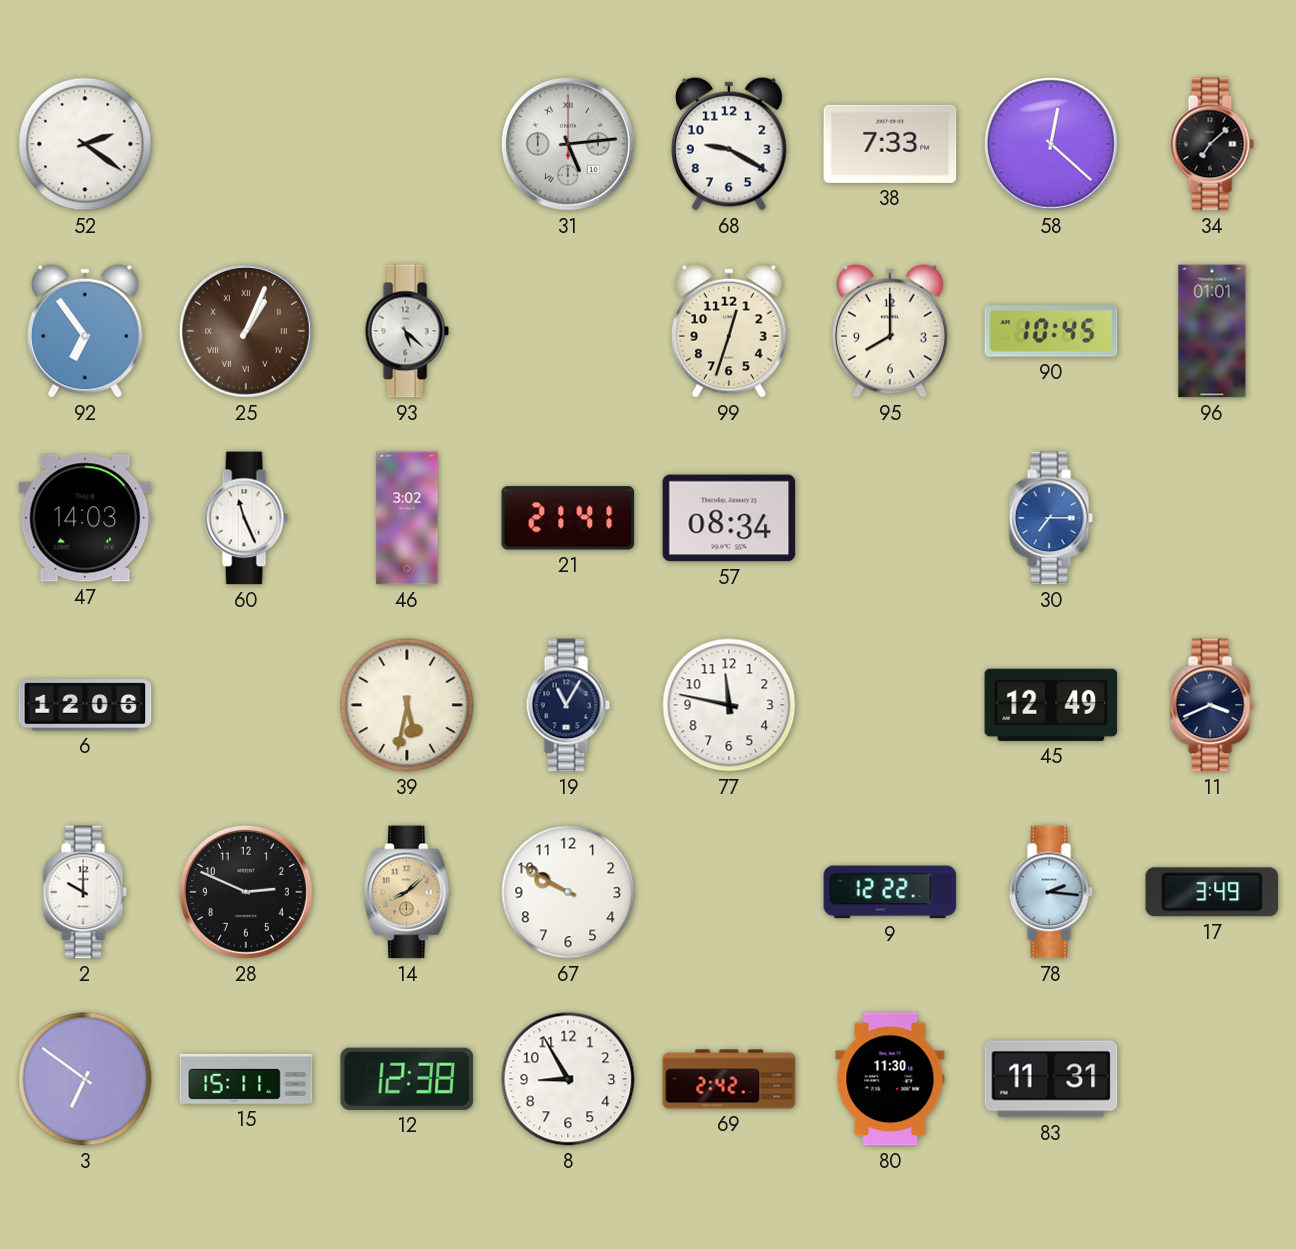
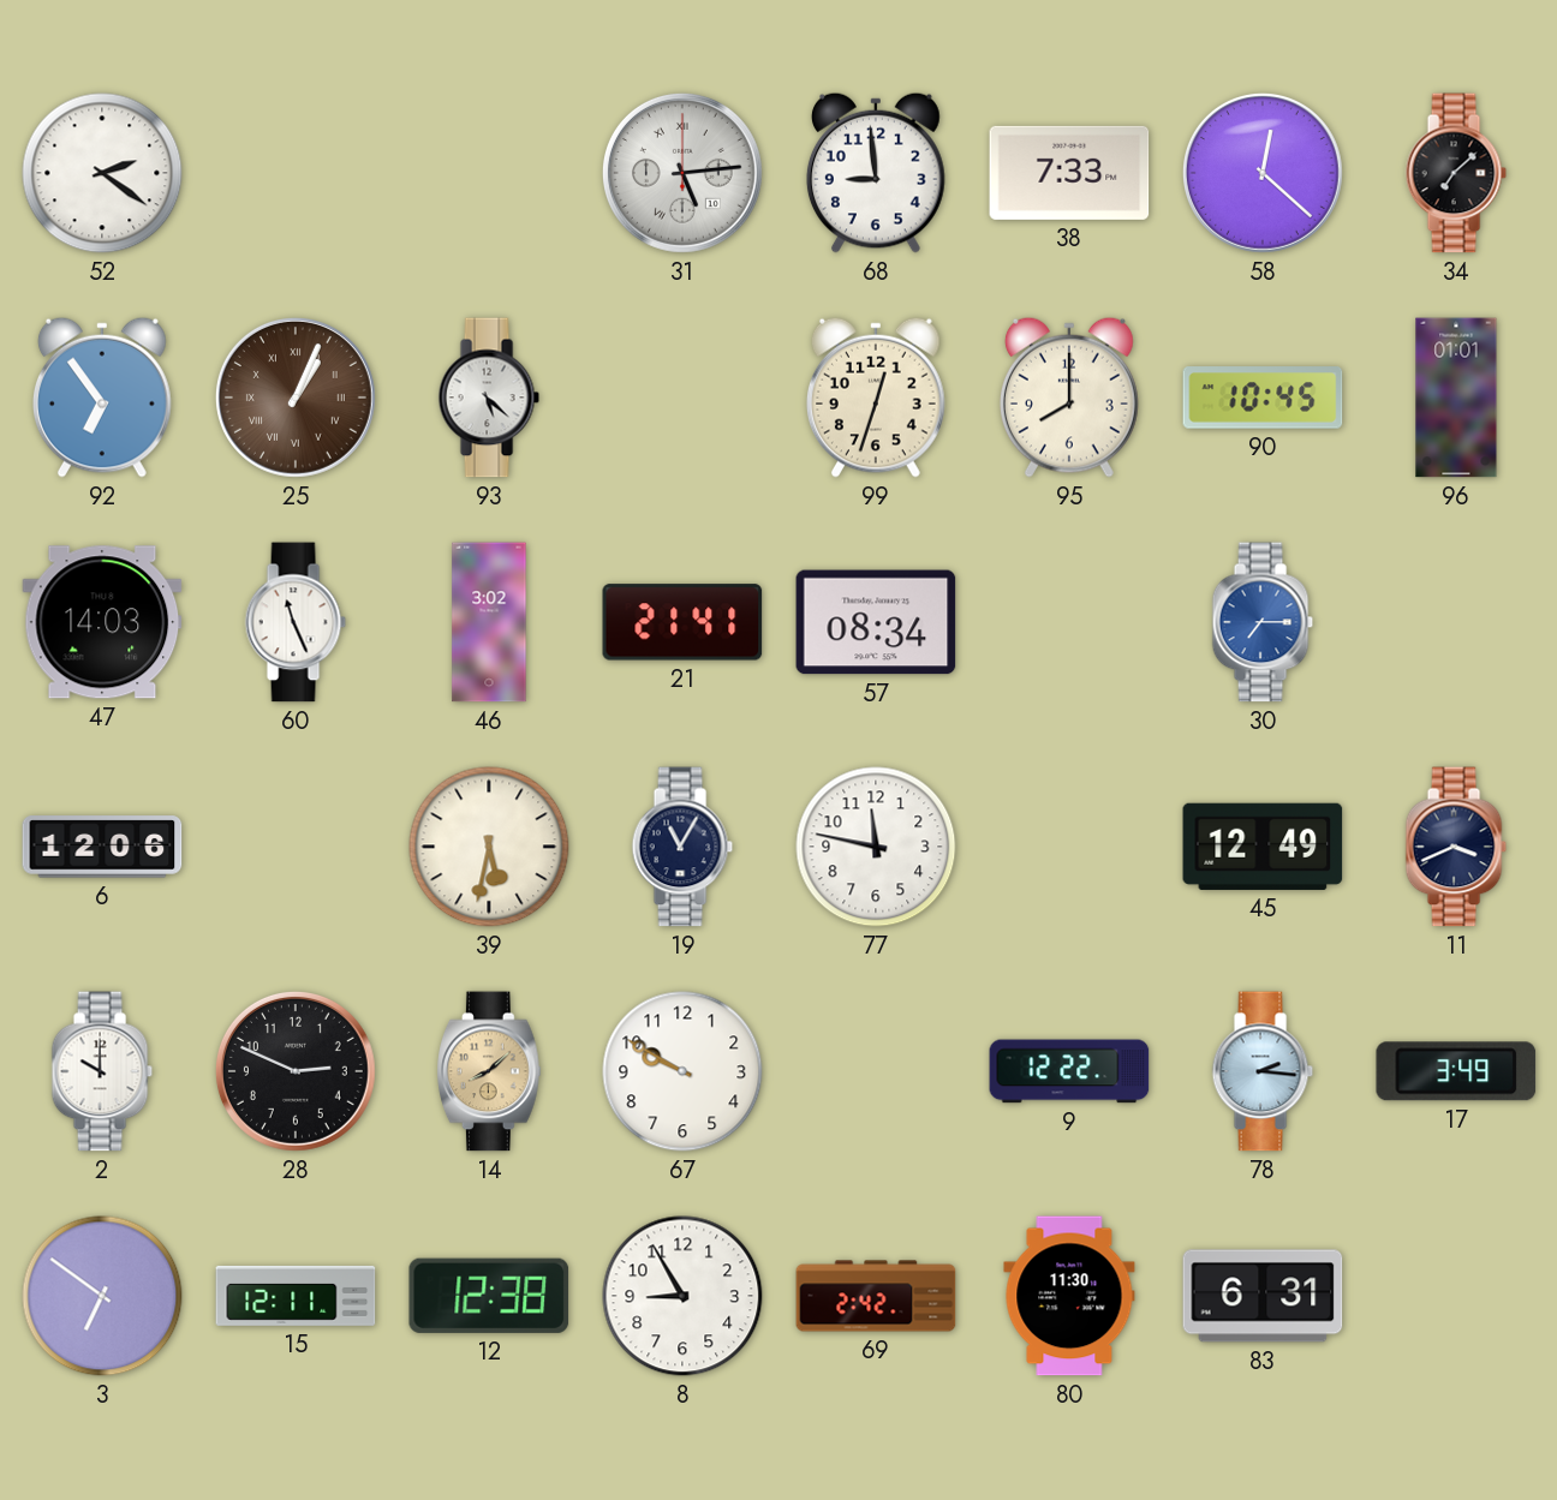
68: 9:20 -> 8:59
15: 15:11 -> 12:11
83: 11:31 -> 6:31
